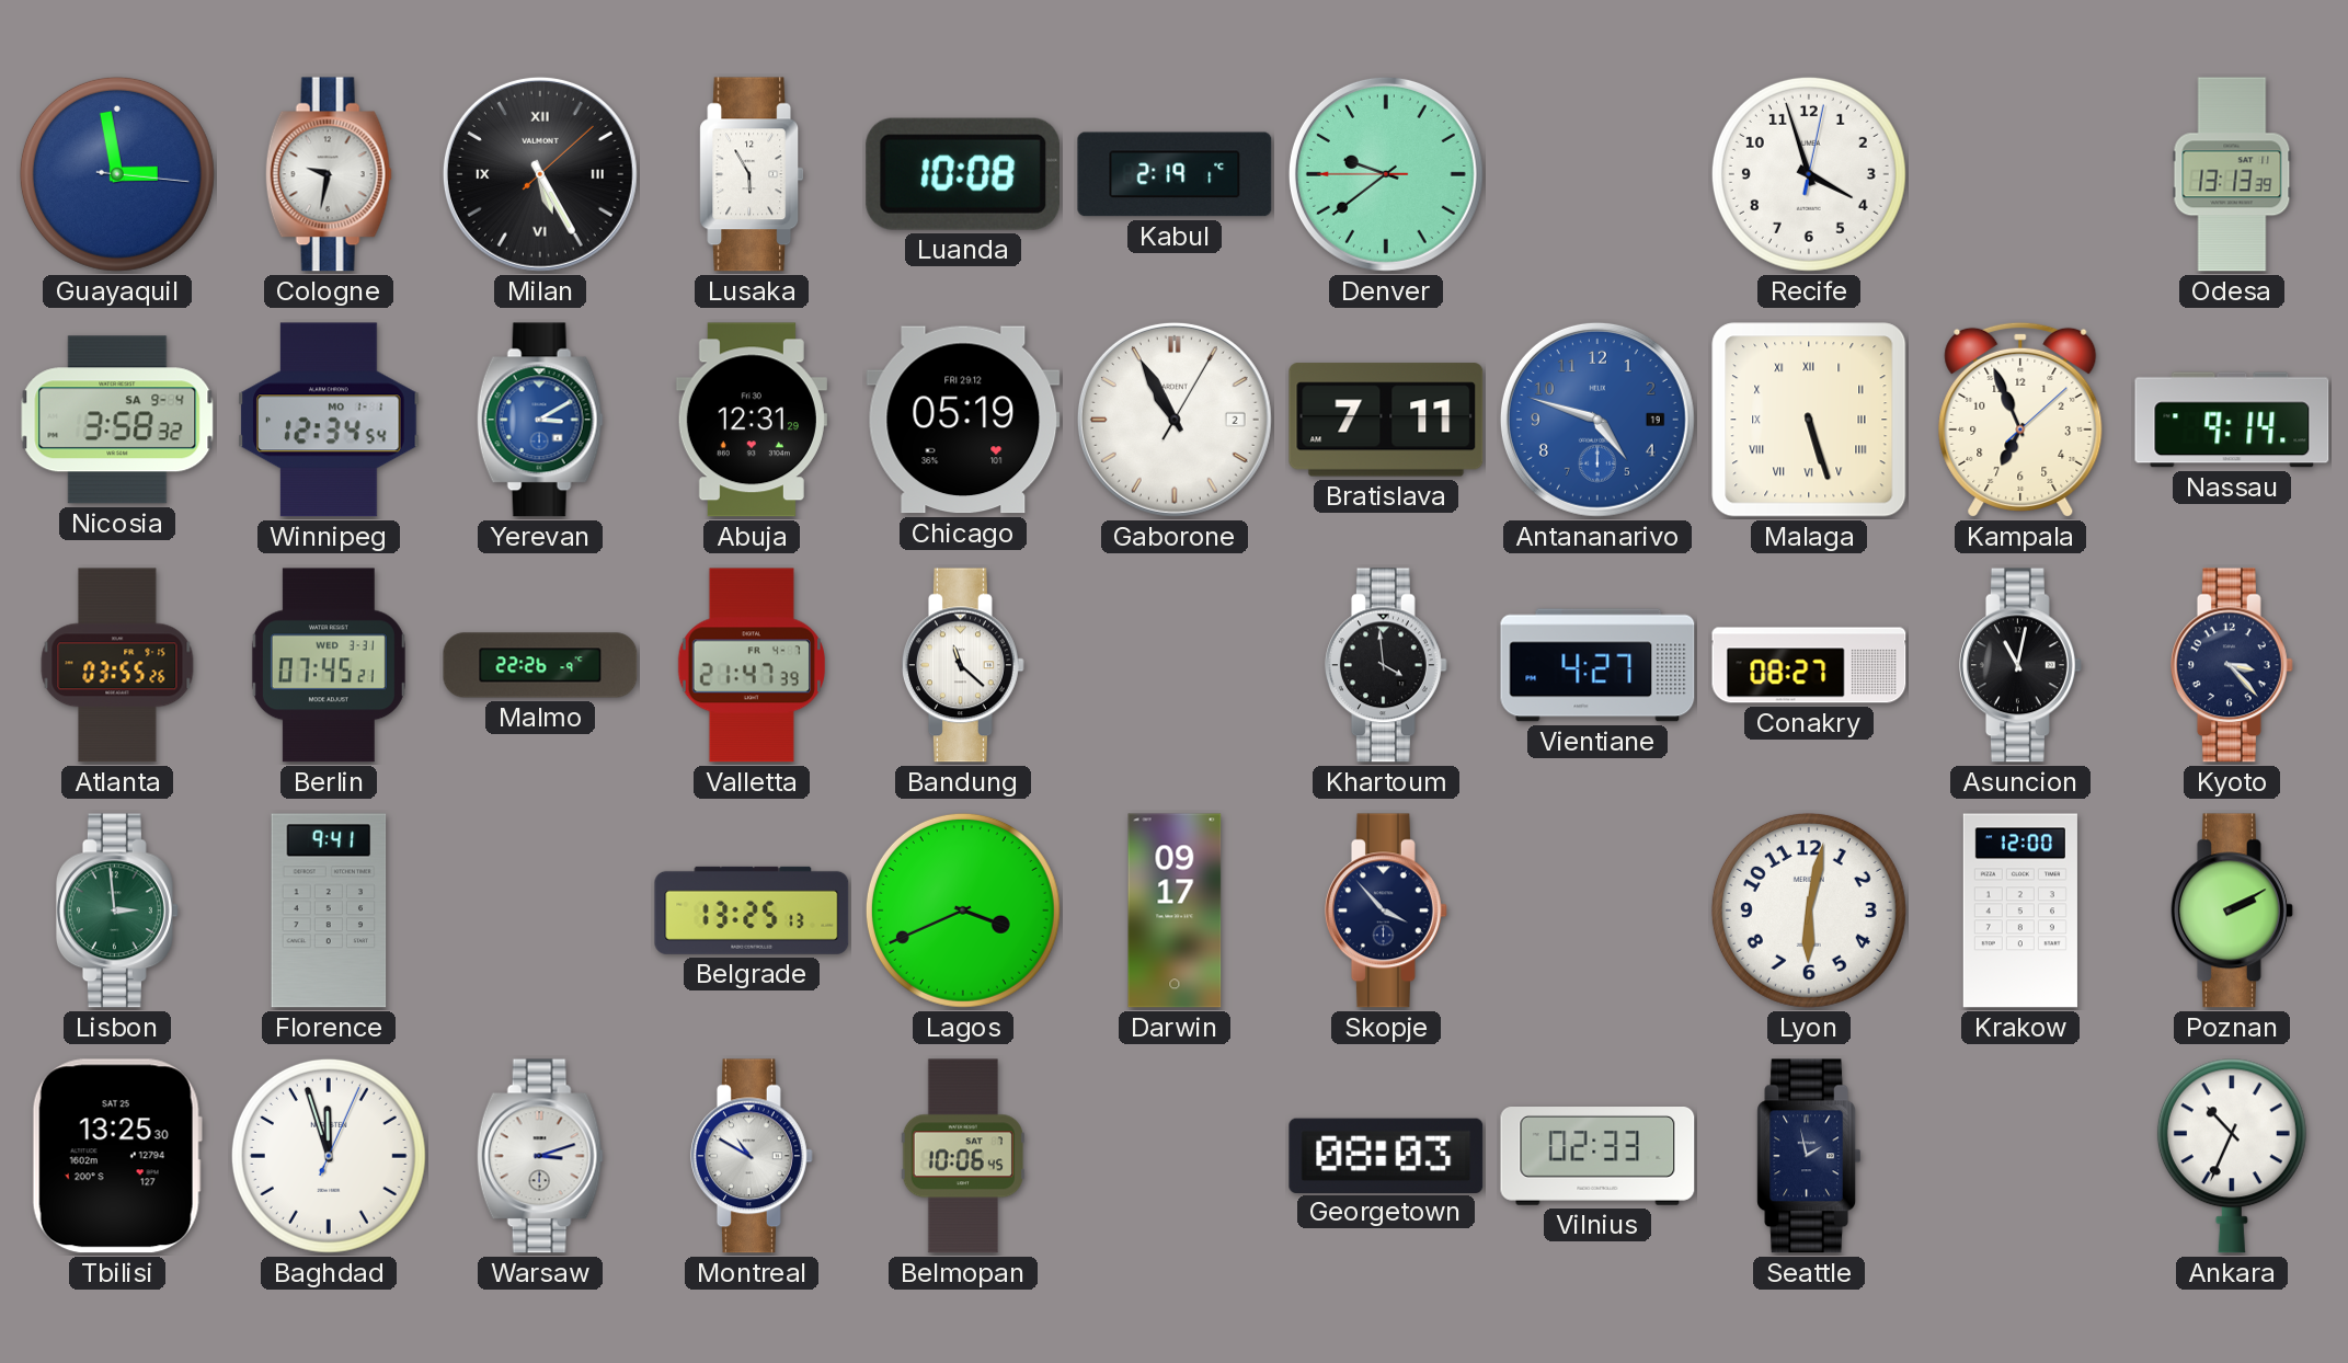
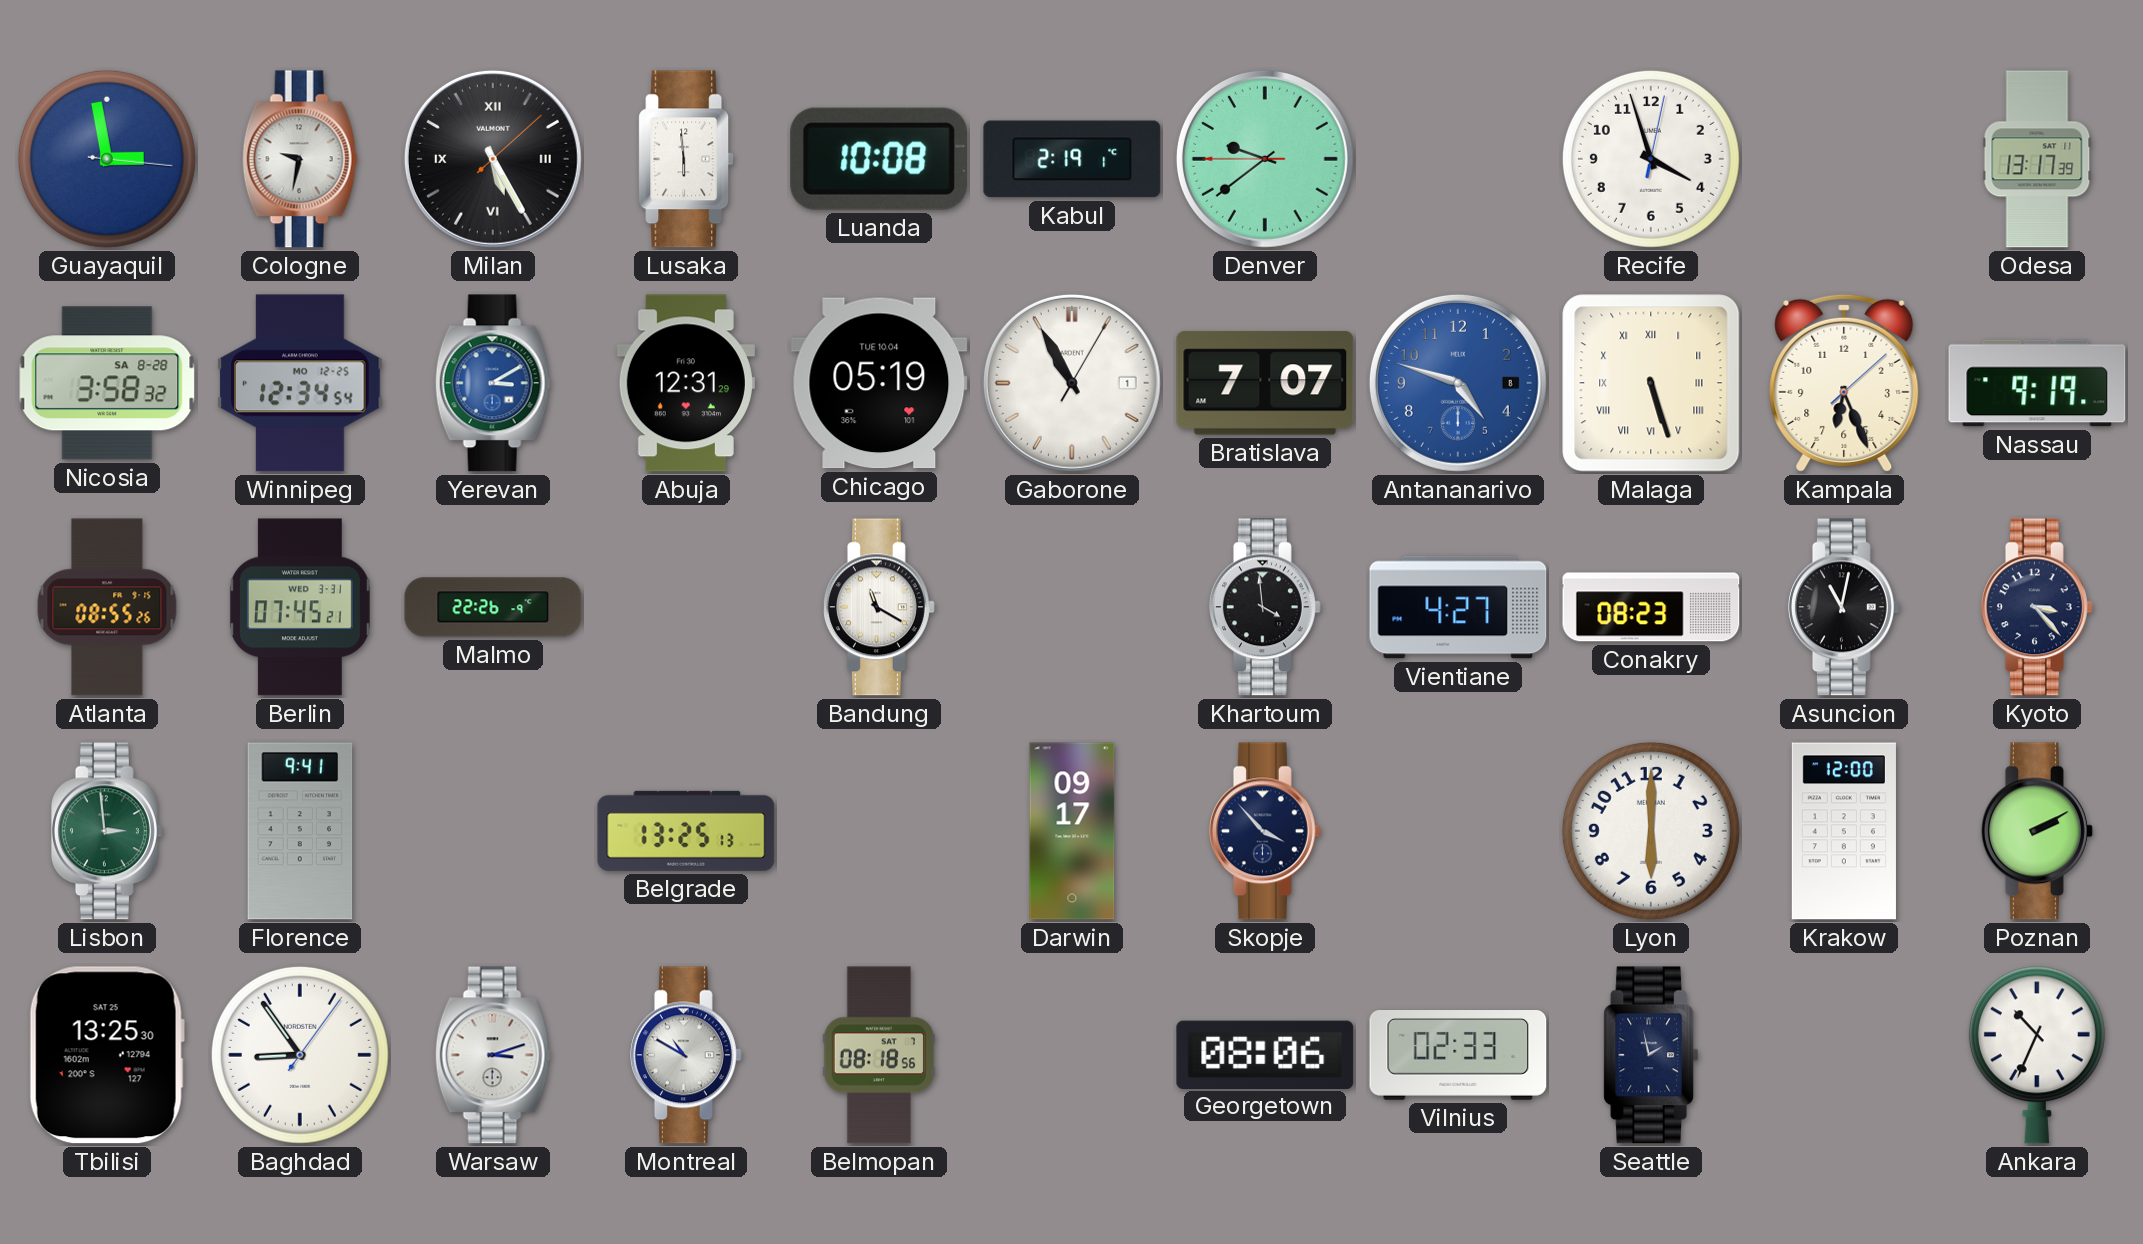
Lusaka: 5:55 -> 5:59
Odesa: 13:13 -> 13:17
Nicosia date: SA 9-4 -> SA 8-28
Winnipeg date: MO 1-1 -> MO 12-25
Chicago date: FRI 29.12 -> TUE 10.04
Gaborone date: 2 -> 1
Bratislava: 7:11 -> 7:07
Antananarivo date: 19 -> 8
Kampala: 6:56 -> 6:26
Nassau: 9:14 -> 9:19
Atlanta: 03:55 -> 08:55
Valletta: 21:47 -> none
Bandung: 11:22 -> 11:20
Conakry: 08:27 -> 08:23
Lagos: 3:41 -> none
Lyon: 6:02 -> 6:00
Baghdad: 11:57 -> 8:54
Belmopan: 10:06 -> 08:18
Georgetown: 08:03 -> 08:06
